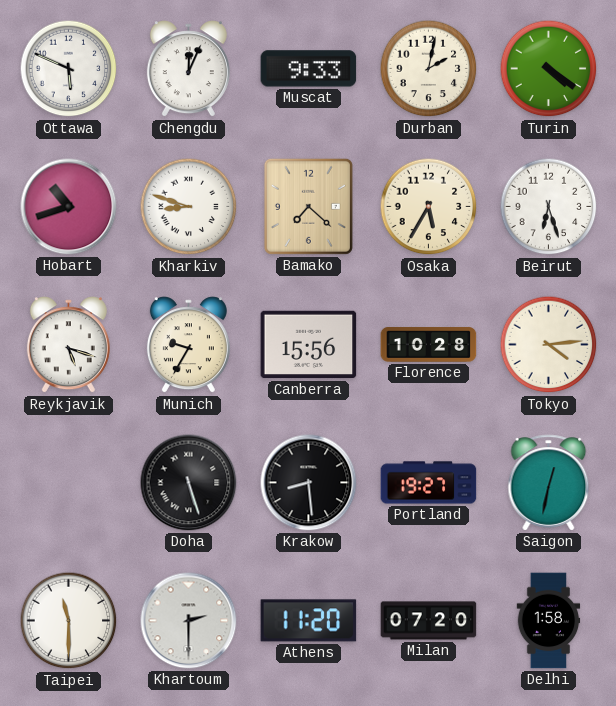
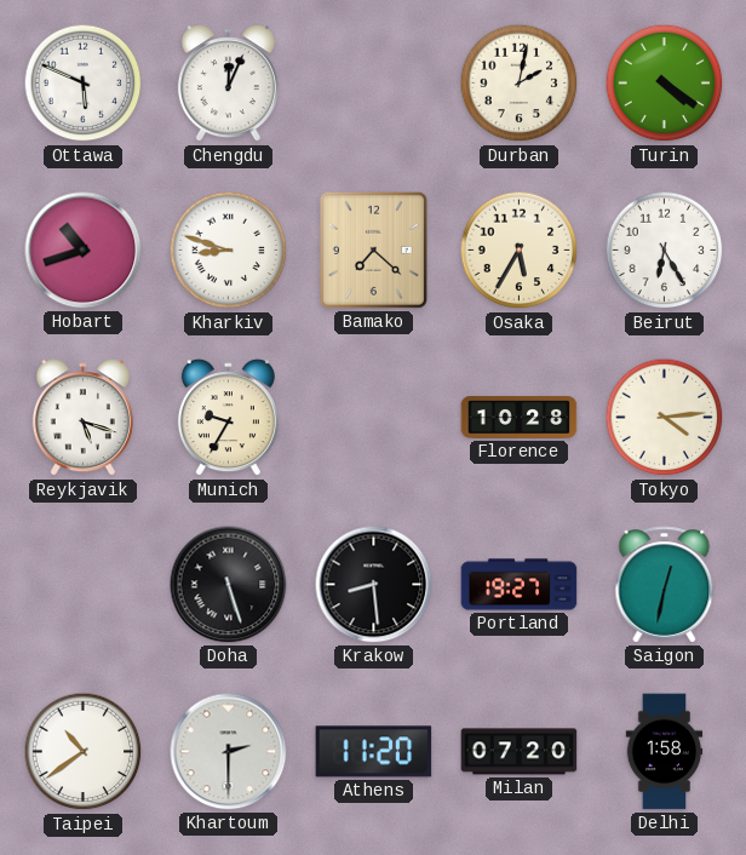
Muscat: 9:33 -> none
Beirut: 6:27 -> 6:25
Canberra: 15:56 -> none
Taipei: 11:30 -> 10:39
